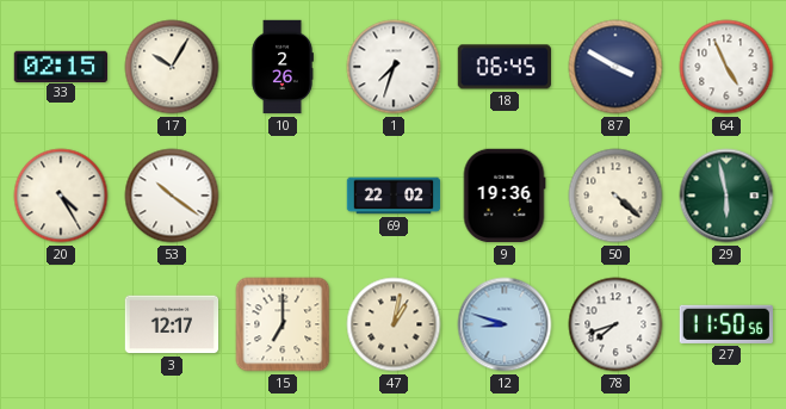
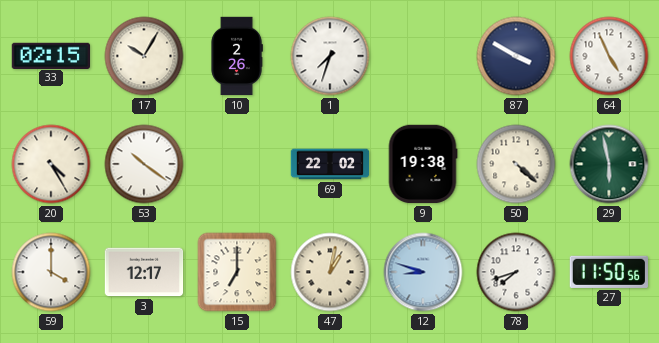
18: 06:45 -> none
9: 19:36 -> 19:38
59: none -> 4:00
